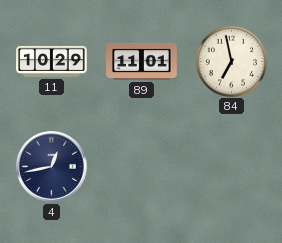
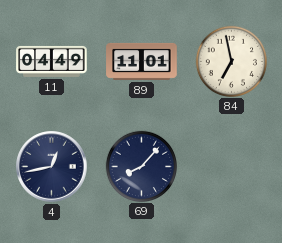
11: 10:29 -> 04:49
69: none -> 8:07
